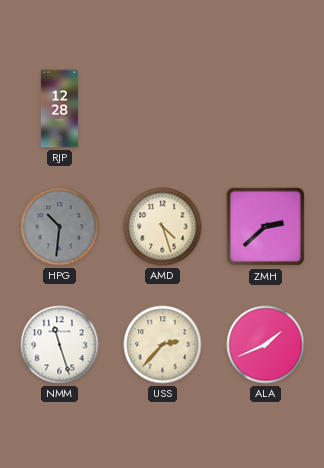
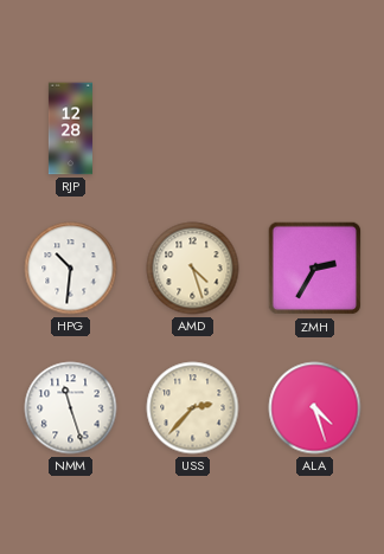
HPG dial: grey -> white
ZMH: 2:38 -> 2:35
ALA: 1:41 -> 4:27
